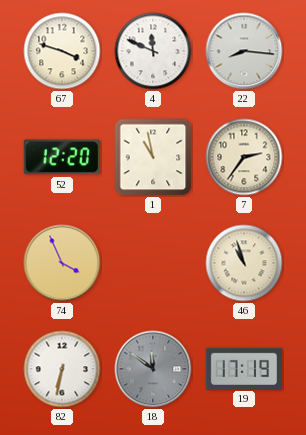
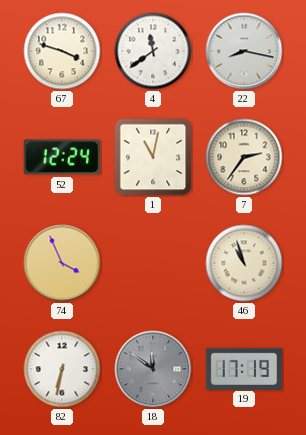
4: 11:49 -> 11:39
22: 8:16 -> 8:17
52: 12:20 -> 12:24
1: 10:58 -> 11:02
